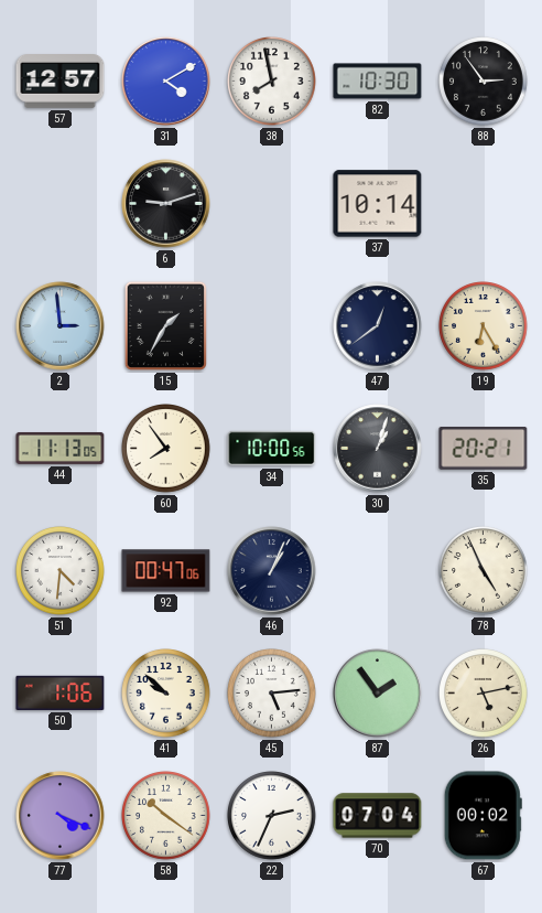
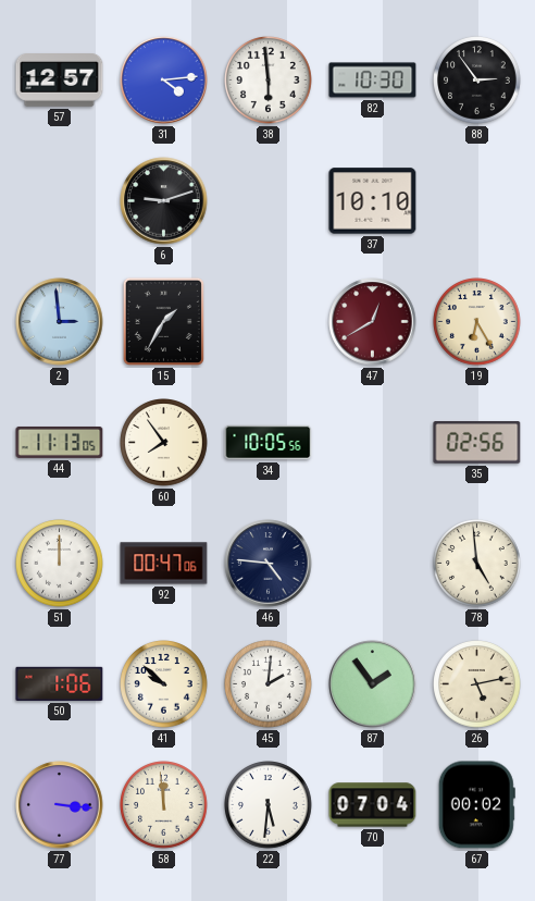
31: 4:10 -> 4:14
38: 7:58 -> 5:59
37: 10:14 -> 10:10
47: 12:39 -> 12:40
47 dial: navy -> burgundy
34: 10:00 -> 10:05
30: 1:03 -> none
35: 20:21 -> 02:56
51: 4:31 -> 12:00
46: 1:04 -> 4:46
78: 4:56 -> 4:59
45: 5:14 -> 2:01
77: 4:19 -> 3:16
58: 10:21 -> 11:59
22: 2:34 -> 5:31
